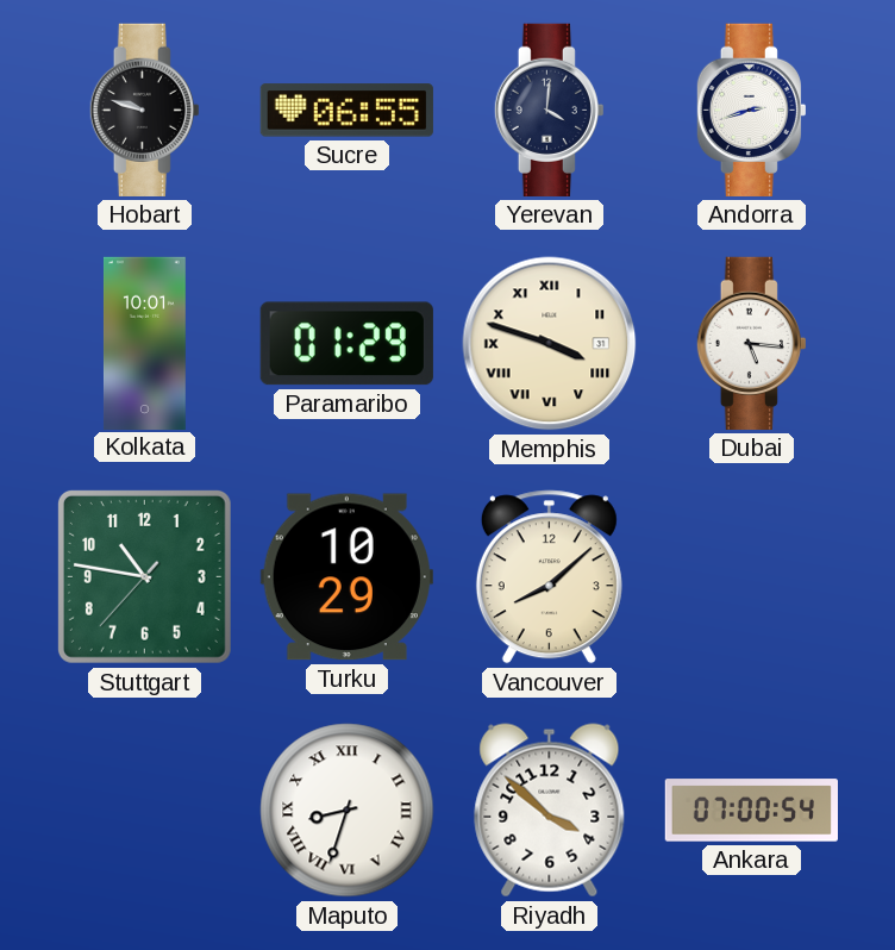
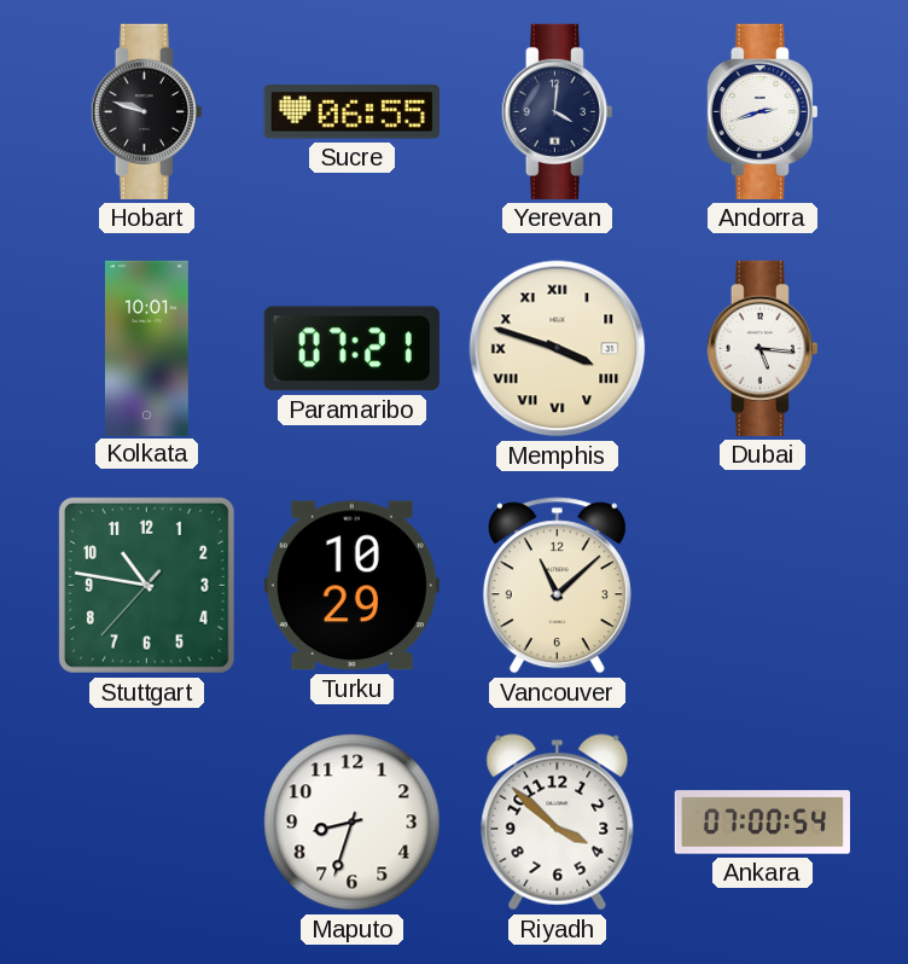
Paramaribo: 01:29 -> 07:21
Vancouver: 8:08 -> 11:08
Maputo numerals: Roman -> Arabic
